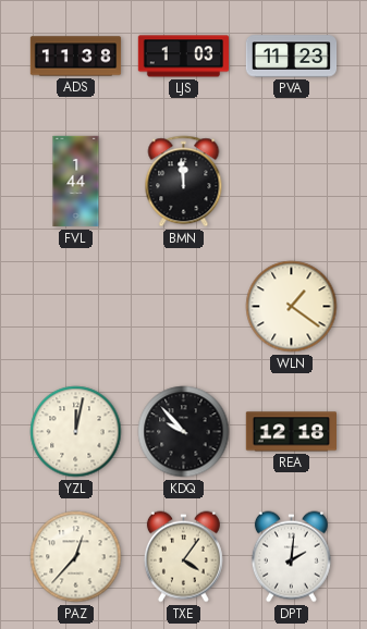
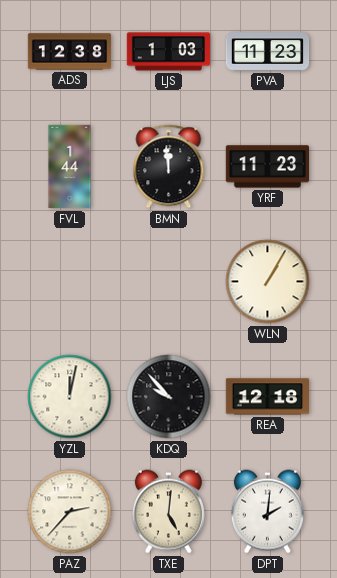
ADS: 11:38 -> 12:38
YRF: none -> 11:23
WLN: 1:21 -> 1:05
PAZ: 12:37 -> 2:37
TXE: 4:06 -> 5:01
